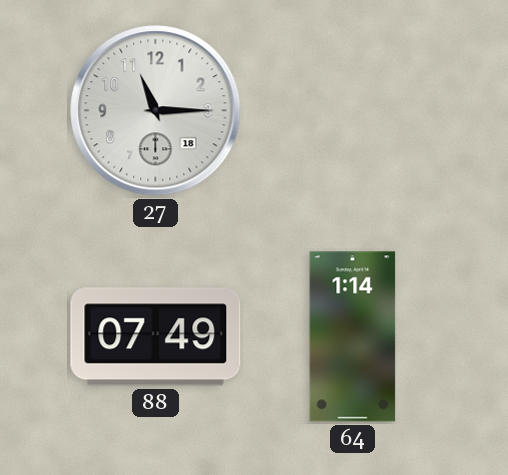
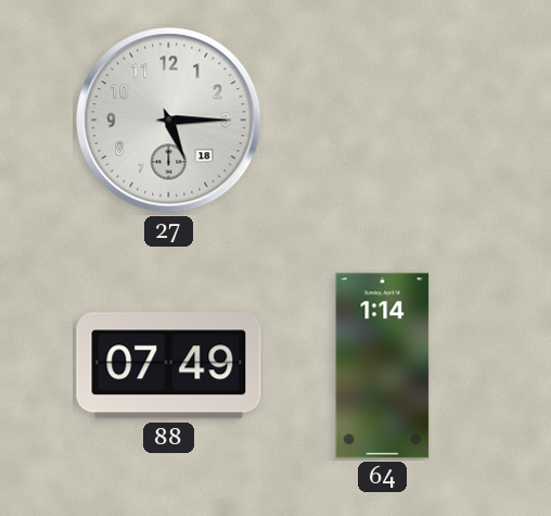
27: 11:15 -> 5:15
